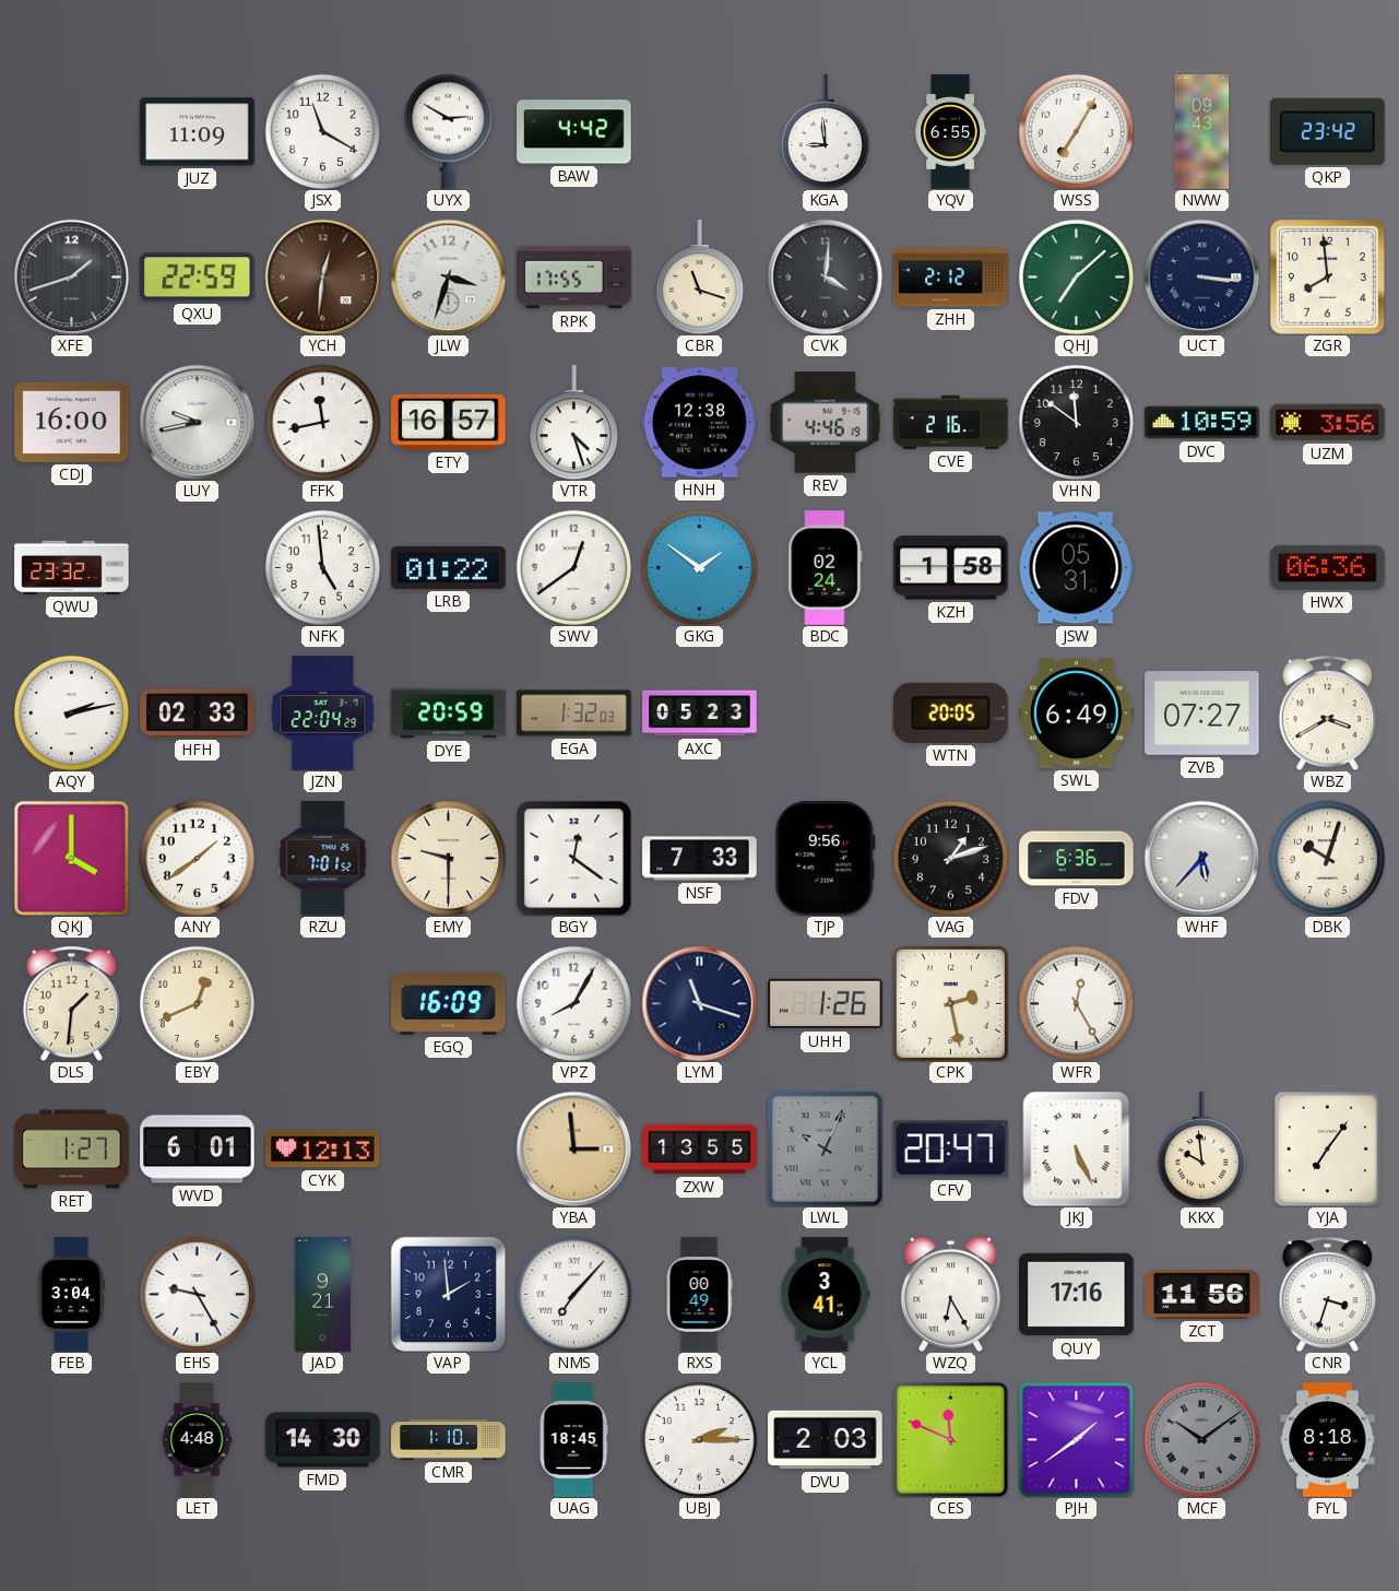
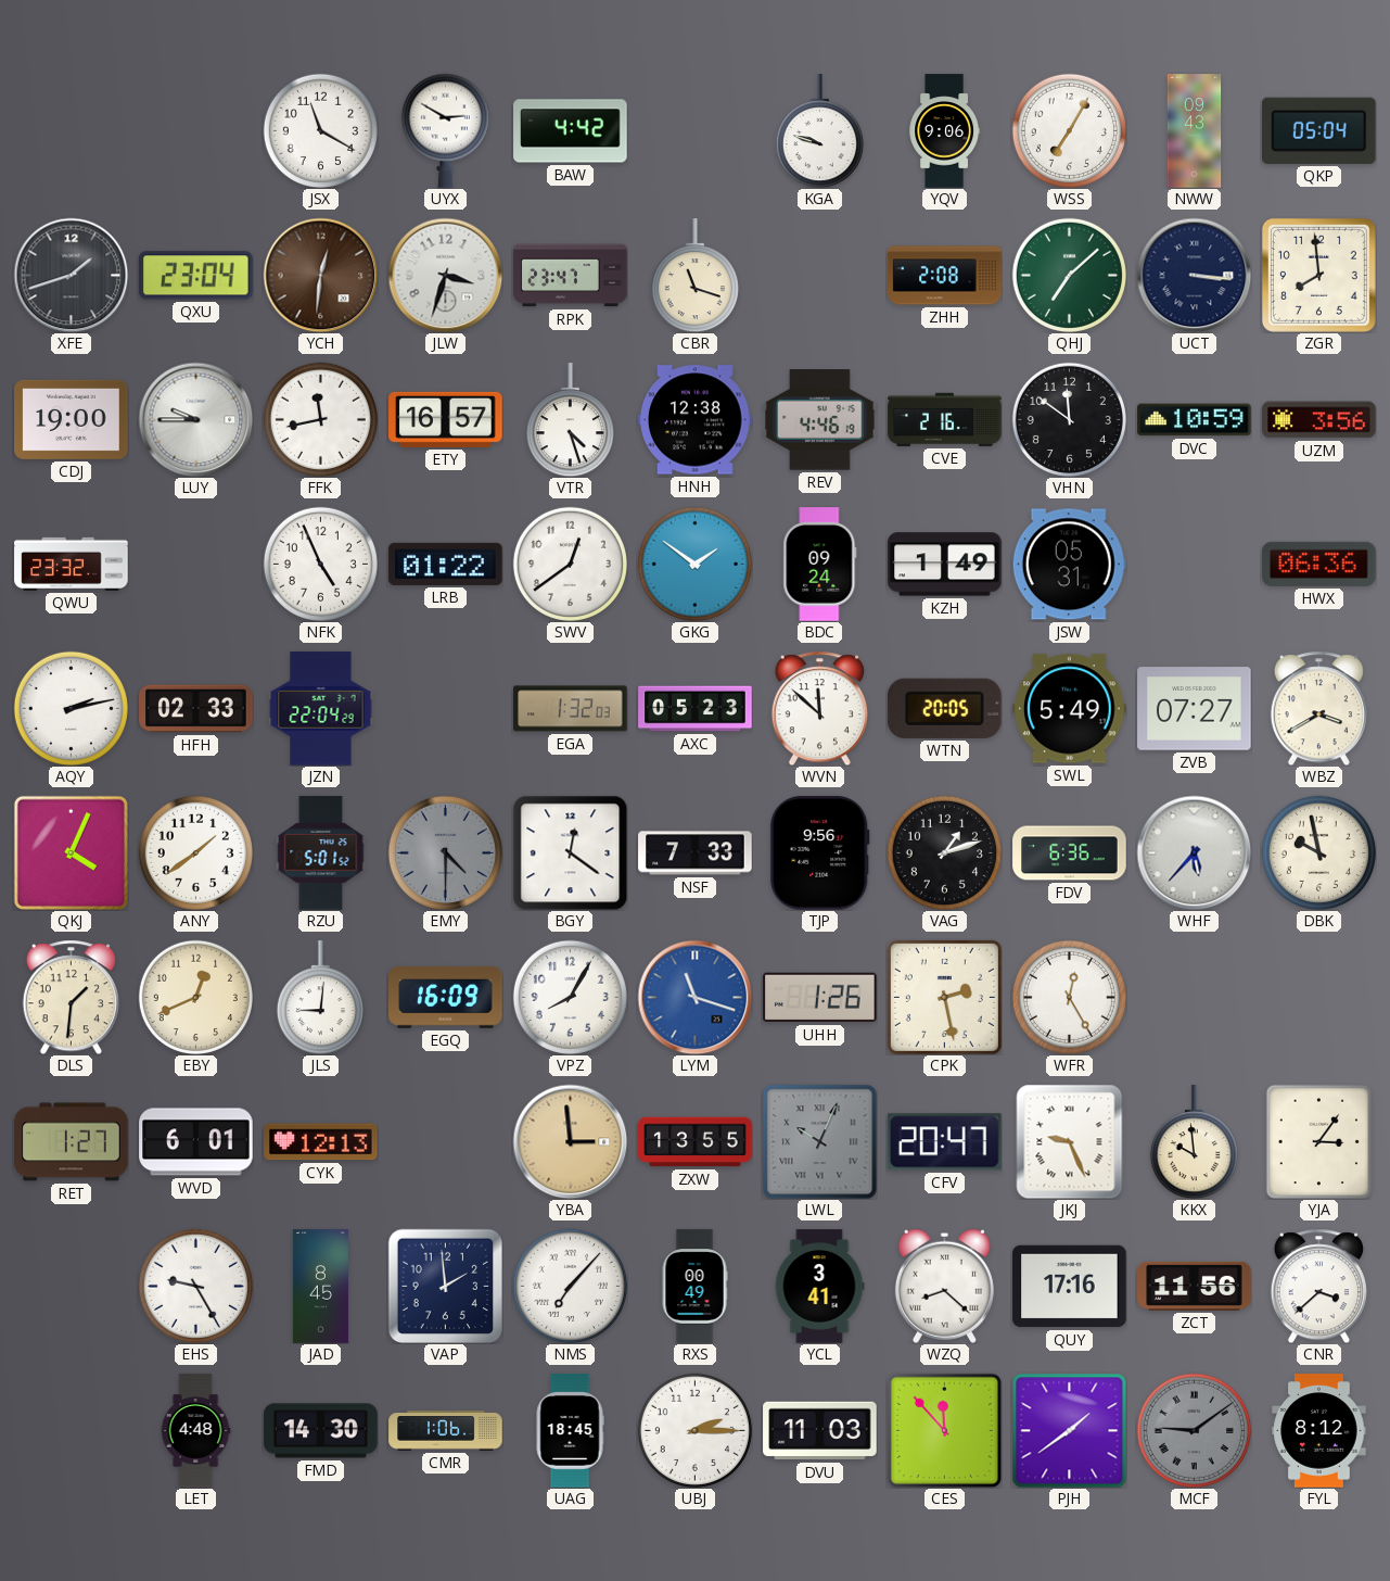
JUZ: 11:09 -> none
KGA: 8:59 -> 9:48
YQV: 6:55 -> 9:06
QKP: 23:42 -> 05:04
QXU: 22:59 -> 23:04
RPK: 17:55 -> 23:47
CVK: 4:01 -> none
ZHH: 2:12 -> 2:08
CDJ: 16:00 -> 19:00
LUY: 9:43 -> 9:45
NFK: 4:59 -> 4:56
BDC: 02:24 -> 09:24
KZH: 1:58 -> 1:49
DYE: 20:59 -> none
WVN: none -> 11:52
SWL: 6:49 -> 5:49
QKJ: 4:00 -> 4:04
RZU: 7:01 -> 5:01
EMY: 9:30 -> 4:30
EMY dial: cream -> grey
DBK: 10:03 -> 9:58
JLS: none -> 9:01
LYM dial: navy -> blue
JKJ: 5:26 -> 9:26
YJA: 7:06 -> 3:06
FEB: 3:04 -> none
JAD: 9:21 -> 8:45
WZQ: 6:25 -> 8:22
CNR: 3:33 -> 3:38
CMR: 1:10 -> 1:06
DVU: 2:03 -> 11:03
CES: 11:49 -> 11:53
MCF: 10:09 -> 9:09
FYL: 8:18 -> 8:12
